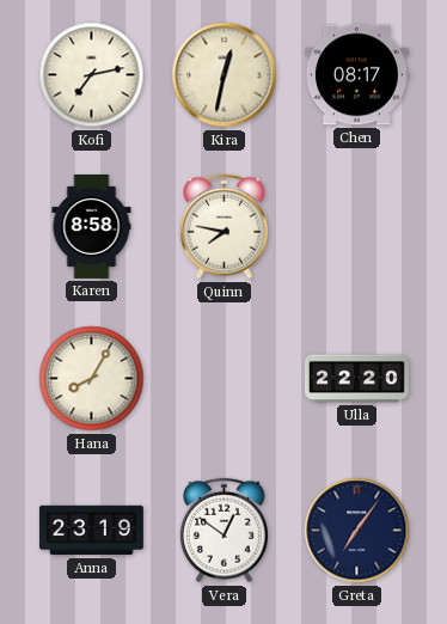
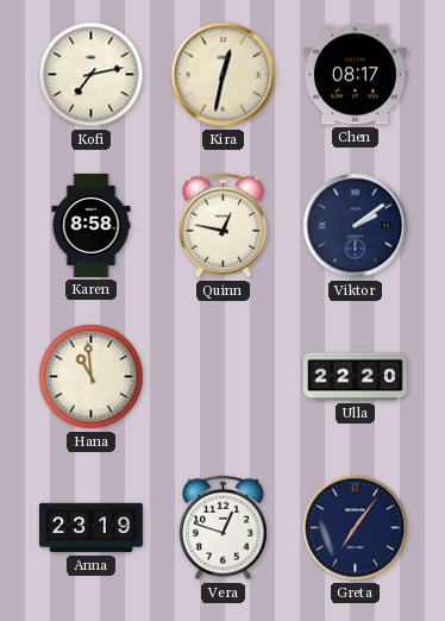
Quinn: 7:47 -> 12:47
Viktor: none -> 2:09
Hana: 8:05 -> 10:59
Vera: 12:51 -> 12:48
